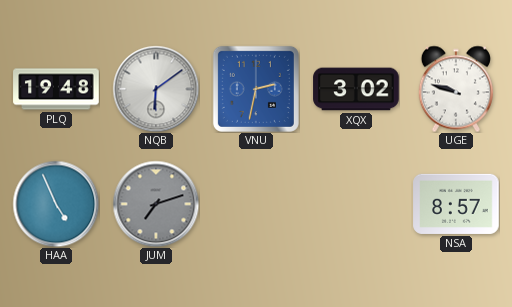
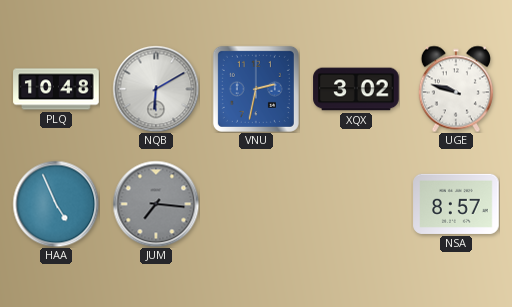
PLQ: 19:48 -> 10:48
NQB: 6:09 -> 6:10
JUM: 7:12 -> 7:16
